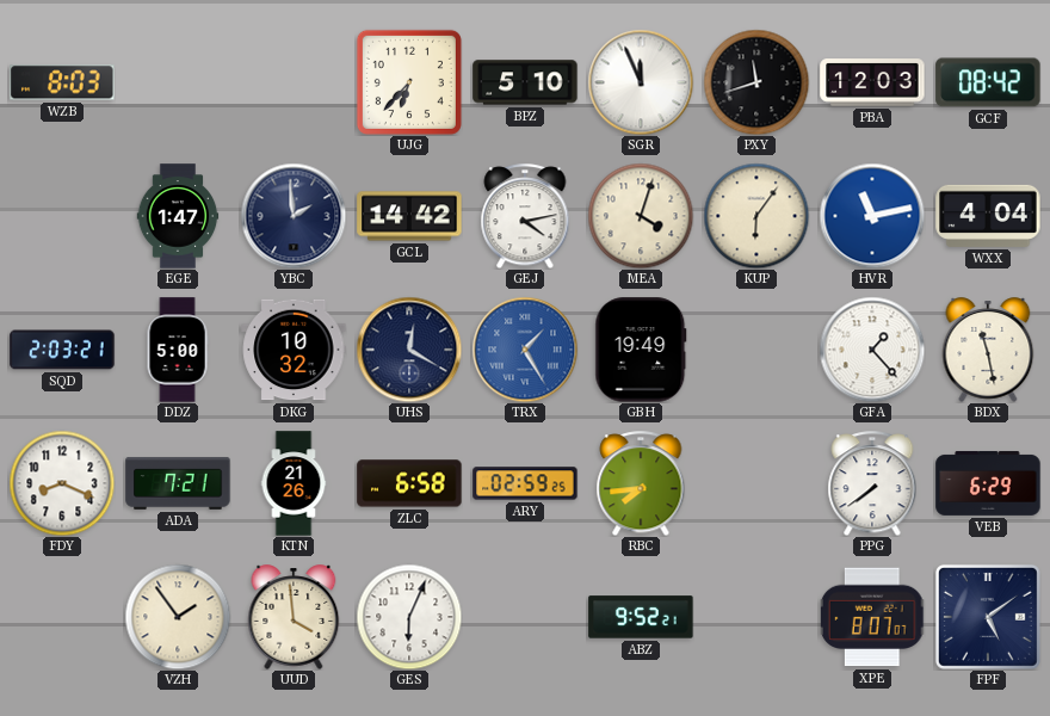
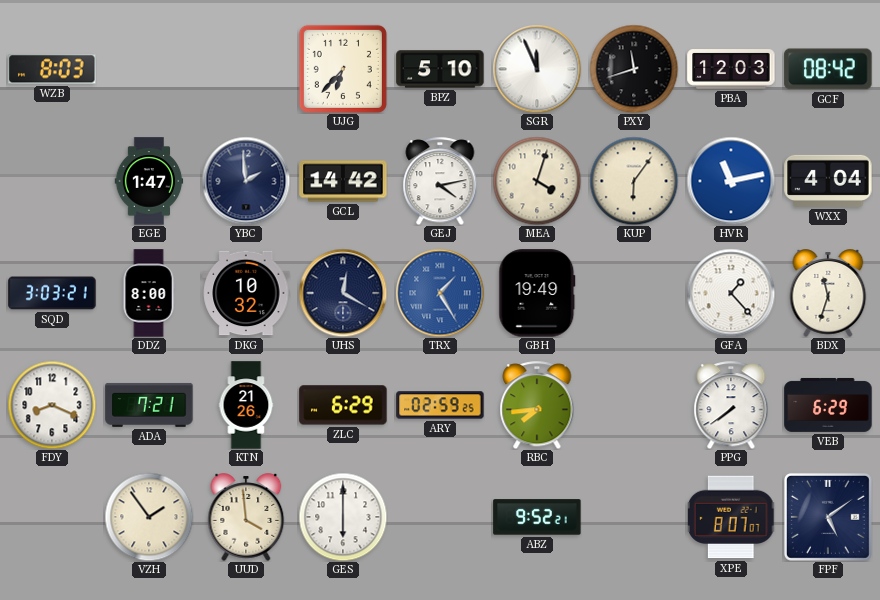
SQD: 2:03 -> 3:03
DDZ: 5:00 -> 8:00
BDX: 11:28 -> 11:33
ZLC: 6:58 -> 6:29
GES: 6:04 -> 6:00
